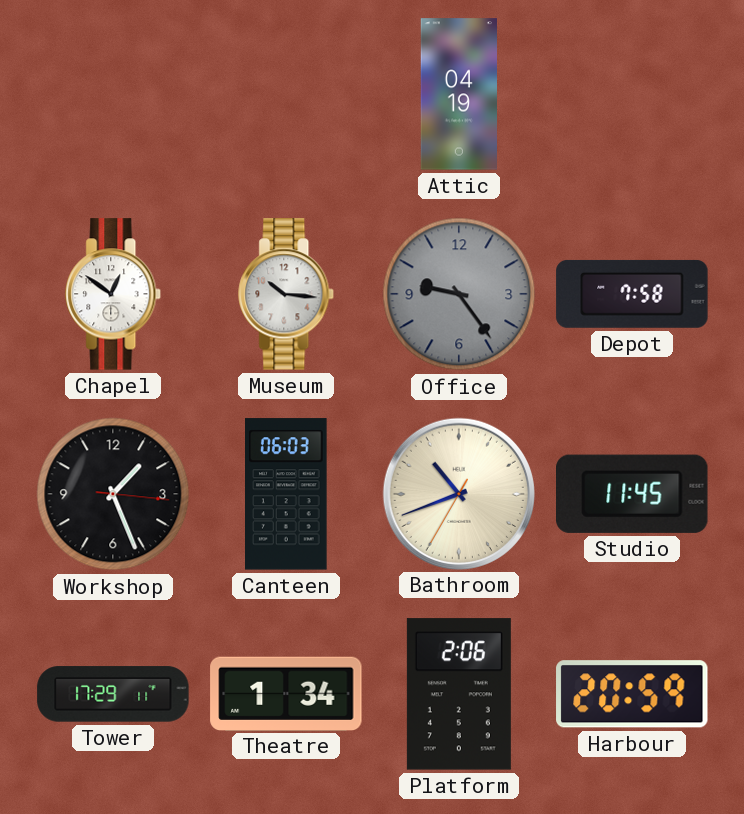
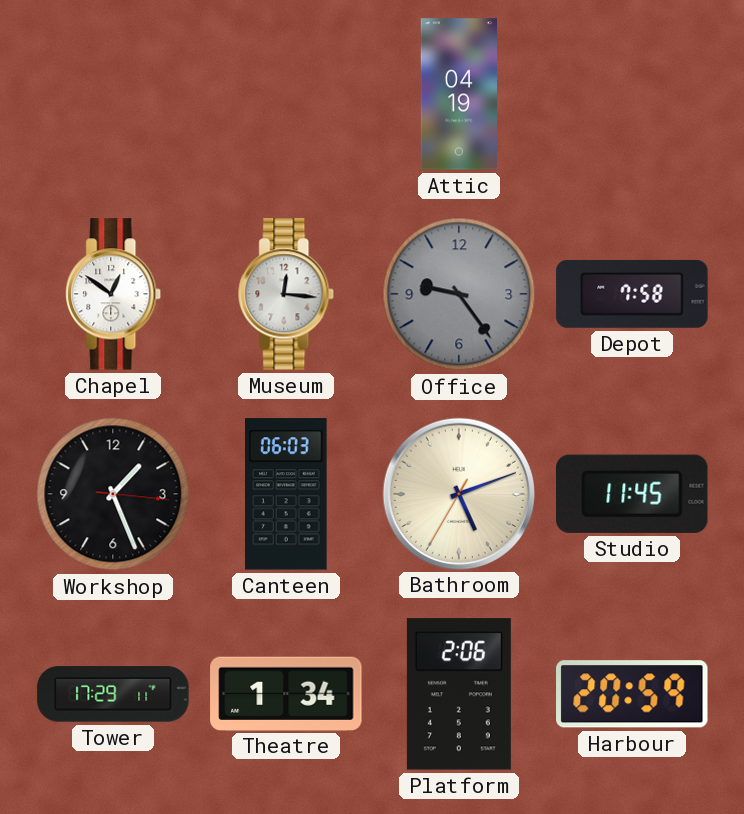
Museum: 10:16 -> 12:16
Bathroom: 10:41 -> 5:11
